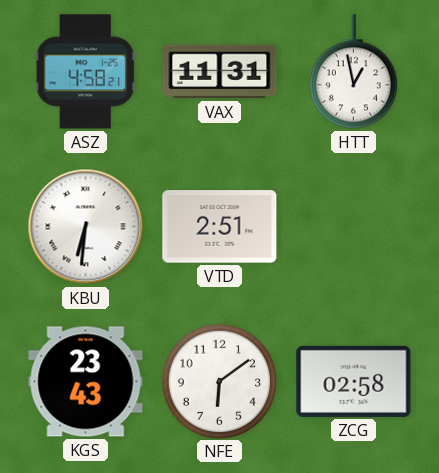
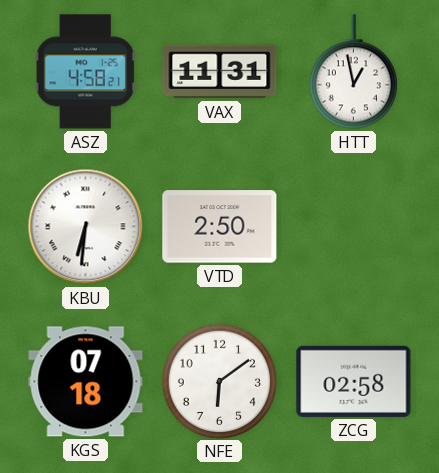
VTD: 2:51 -> 2:50
KGS: 23:43 -> 07:18
